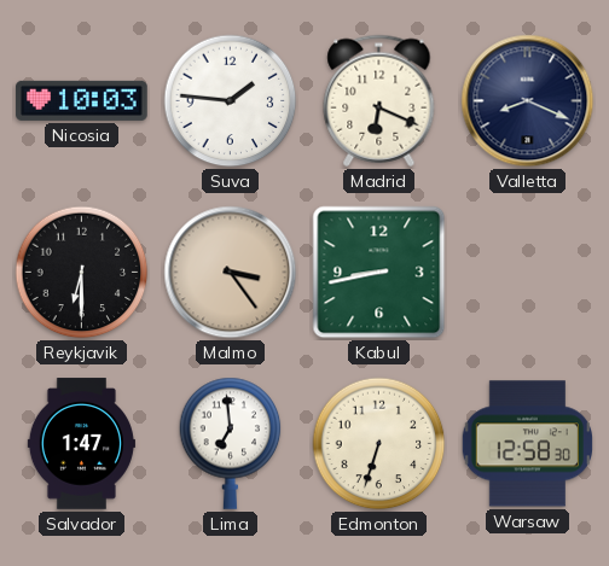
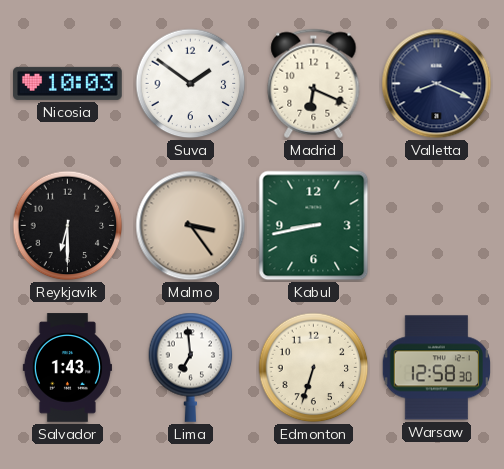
Suva: 1:46 -> 1:51
Salvador: 1:47 -> 1:43
